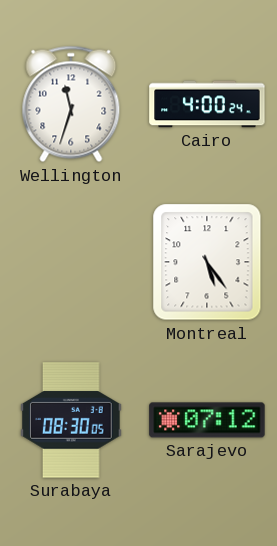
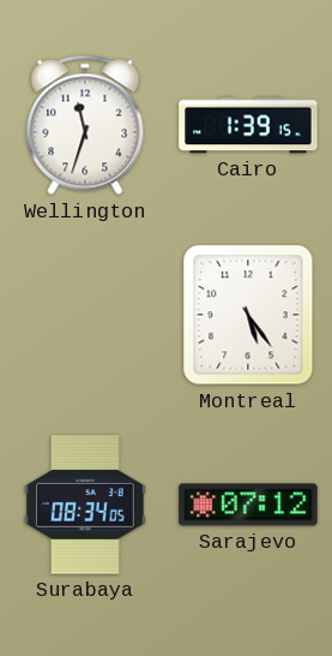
Cairo: 4:00 -> 1:39
Surabaya: 08:30 -> 08:34
